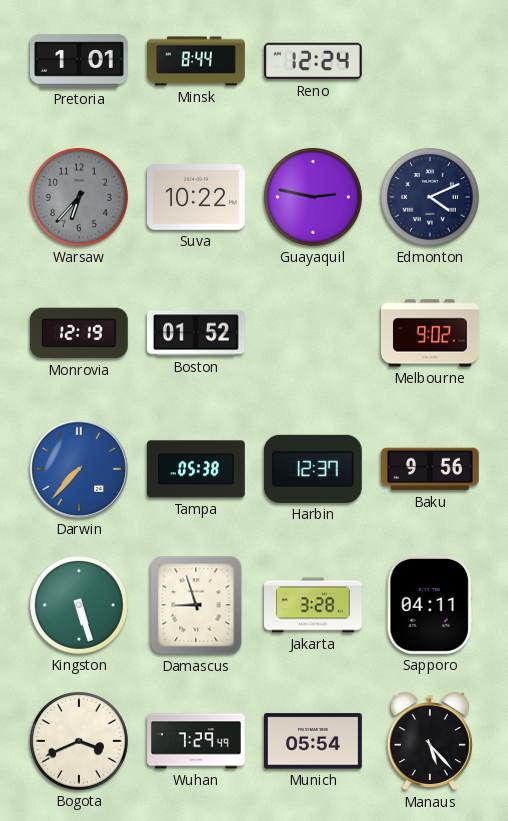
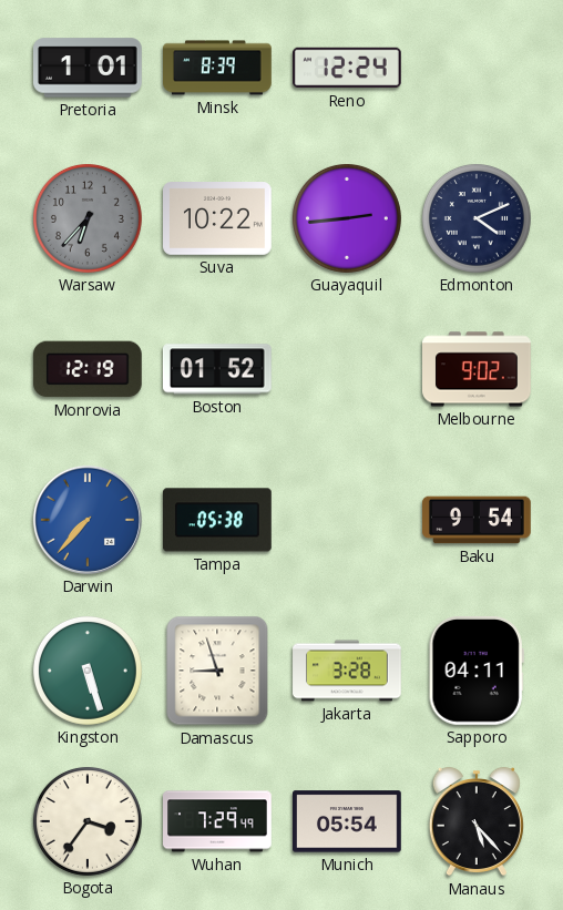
Minsk: 8:44 -> 8:39
Guayaquil: 2:47 -> 2:44
Harbin: 12:37 -> none
Baku: 9:56 -> 9:54
Bogota: 3:41 -> 3:36
